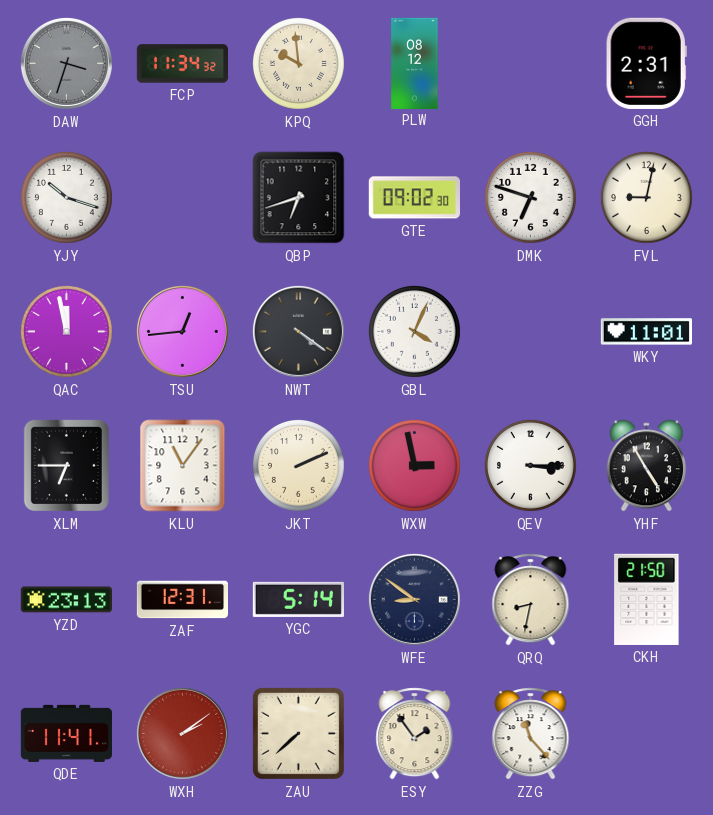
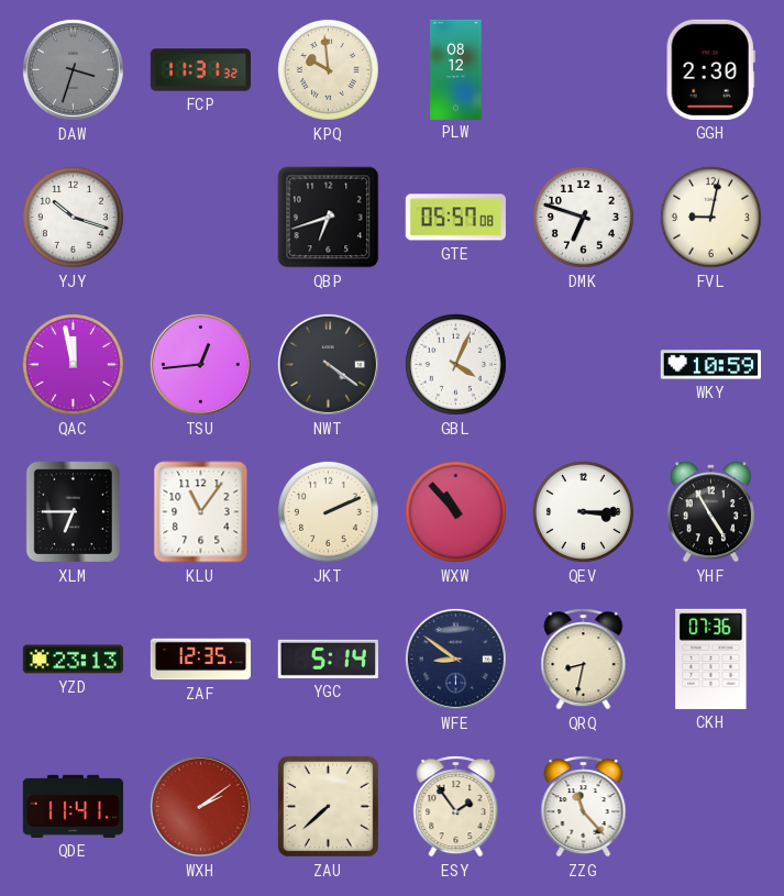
FCP: 11:34 -> 11:31
GGH: 2:31 -> 2:30
GTE: 09:02 -> 05:57
WKY: 11:01 -> 10:59
WXW: 2:58 -> 10:53
ZAF: 12:31 -> 12:35
CKH: 21:50 -> 07:36
